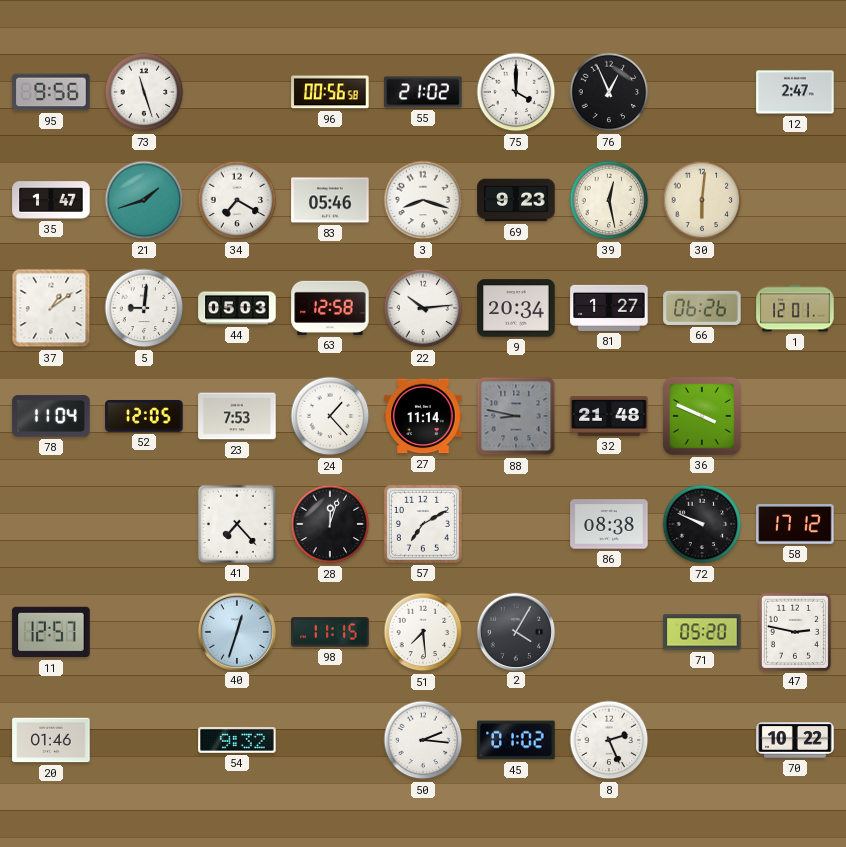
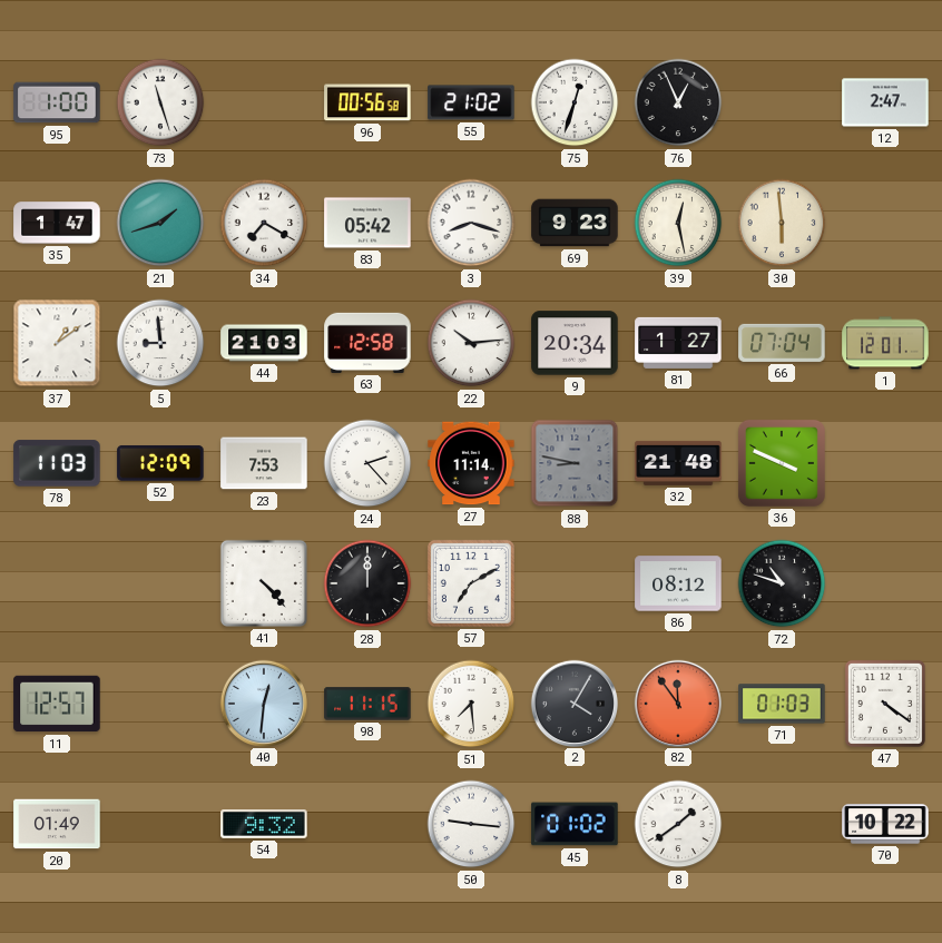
95: 9:56 -> 1:00
75: 4:00 -> 12:33
83: 05:46 -> 05:42
30: 6:01 -> 5:59
5: 9:01 -> 8:59
44: 05:03 -> 21:03
66: 06:26 -> 07:04
78: 11:04 -> 11:03
52: 12:05 -> 12:09
24: 1:23 -> 2:23
41: 7:23 -> 4:23
28: 12:03 -> 12:00
86: 08:38 -> 08:12
72: 9:49 -> 10:48
58: 17:12 -> none
40: 12:33 -> 12:31
82: none -> 11:54
71: 05:20 -> 01:03
47: 2:47 -> 4:21
20: 01:46 -> 01:49
50: 2:16 -> 9:16
8: 2:26 -> 1:39
